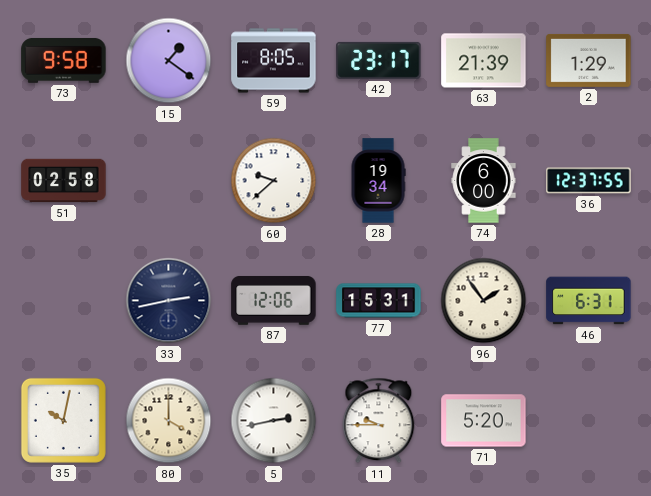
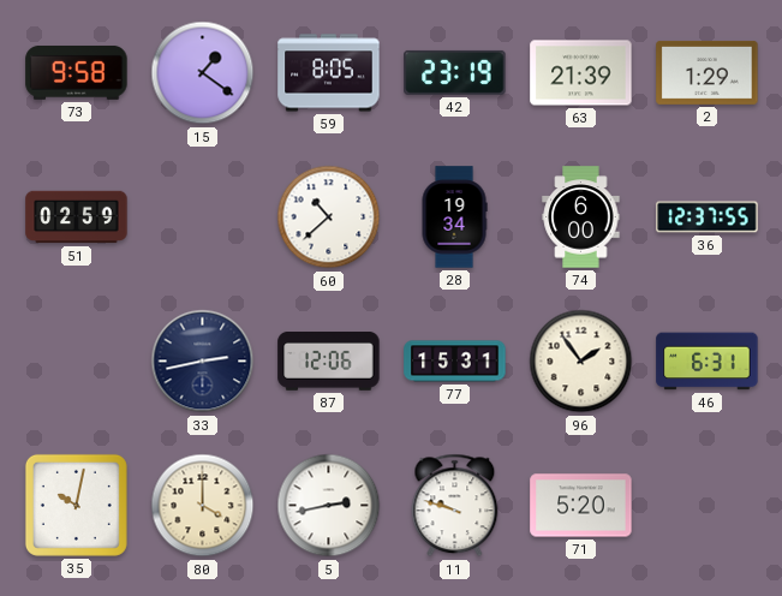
42: 23:17 -> 23:19
51: 02:58 -> 02:59
60: 9:38 -> 10:38
11: 9:45 -> 9:48
